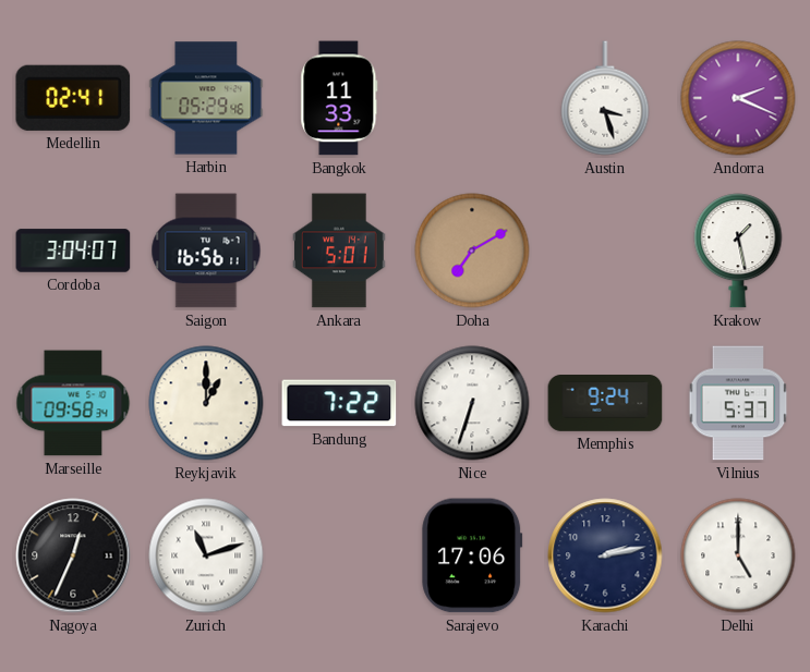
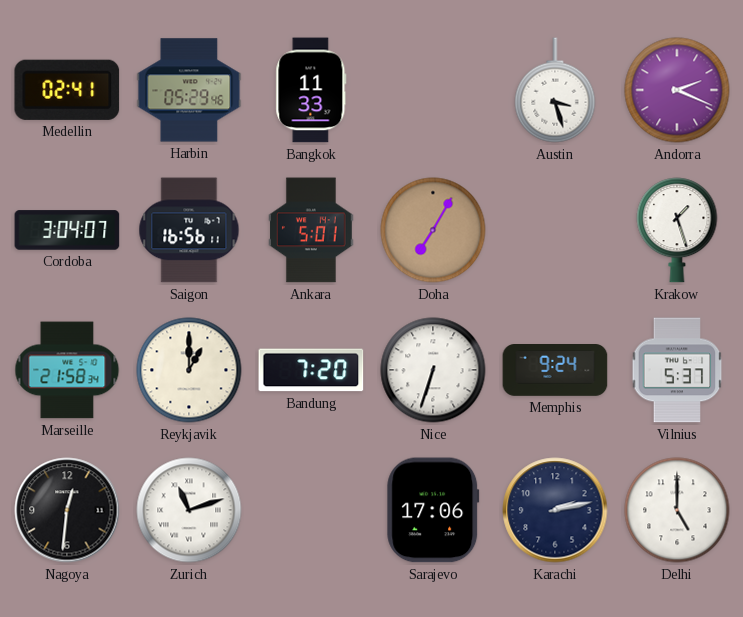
Doha: 7:10 -> 7:05
Krakow: 1:28 -> 1:27
Marseille: 09:58 -> 21:58
Bandung: 7:22 -> 7:20
Nagoya: 12:34 -> 12:31
